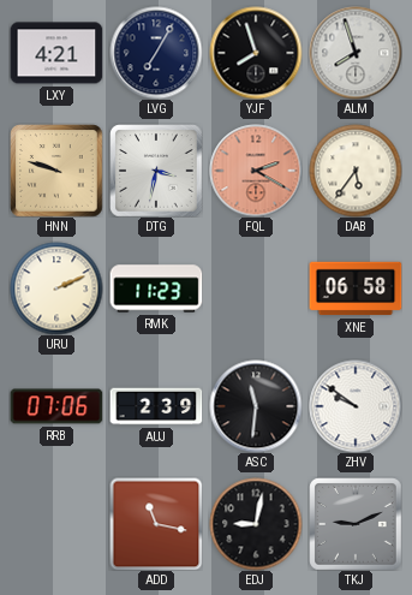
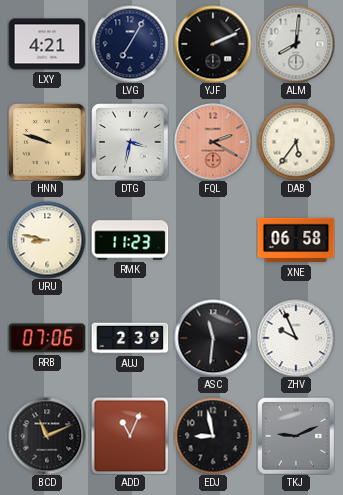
YJF: 7:57 -> 2:11
ALM: 7:57 -> 8:01
URU: 2:11 -> 8:47
ZHV: 9:51 -> 9:56
BCD: none -> 11:11
ADD: 11:17 -> 11:04
EDJ: 9:02 -> 8:58
